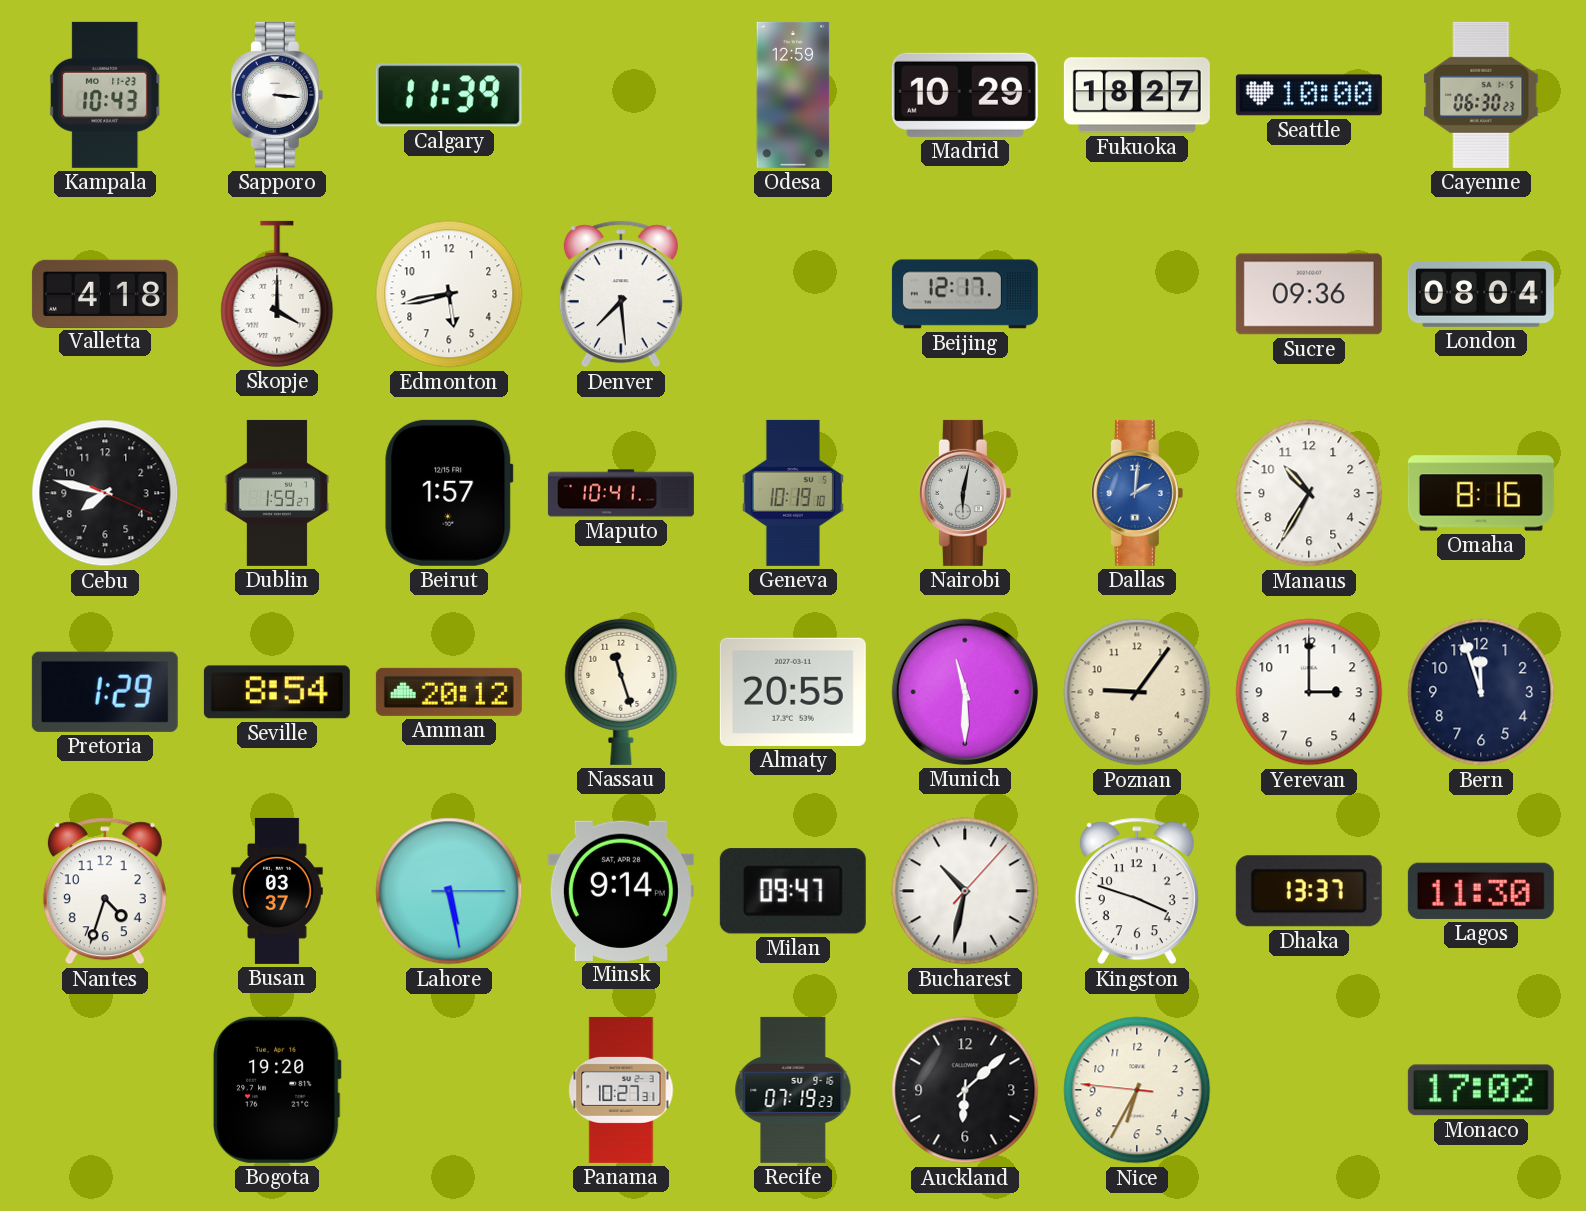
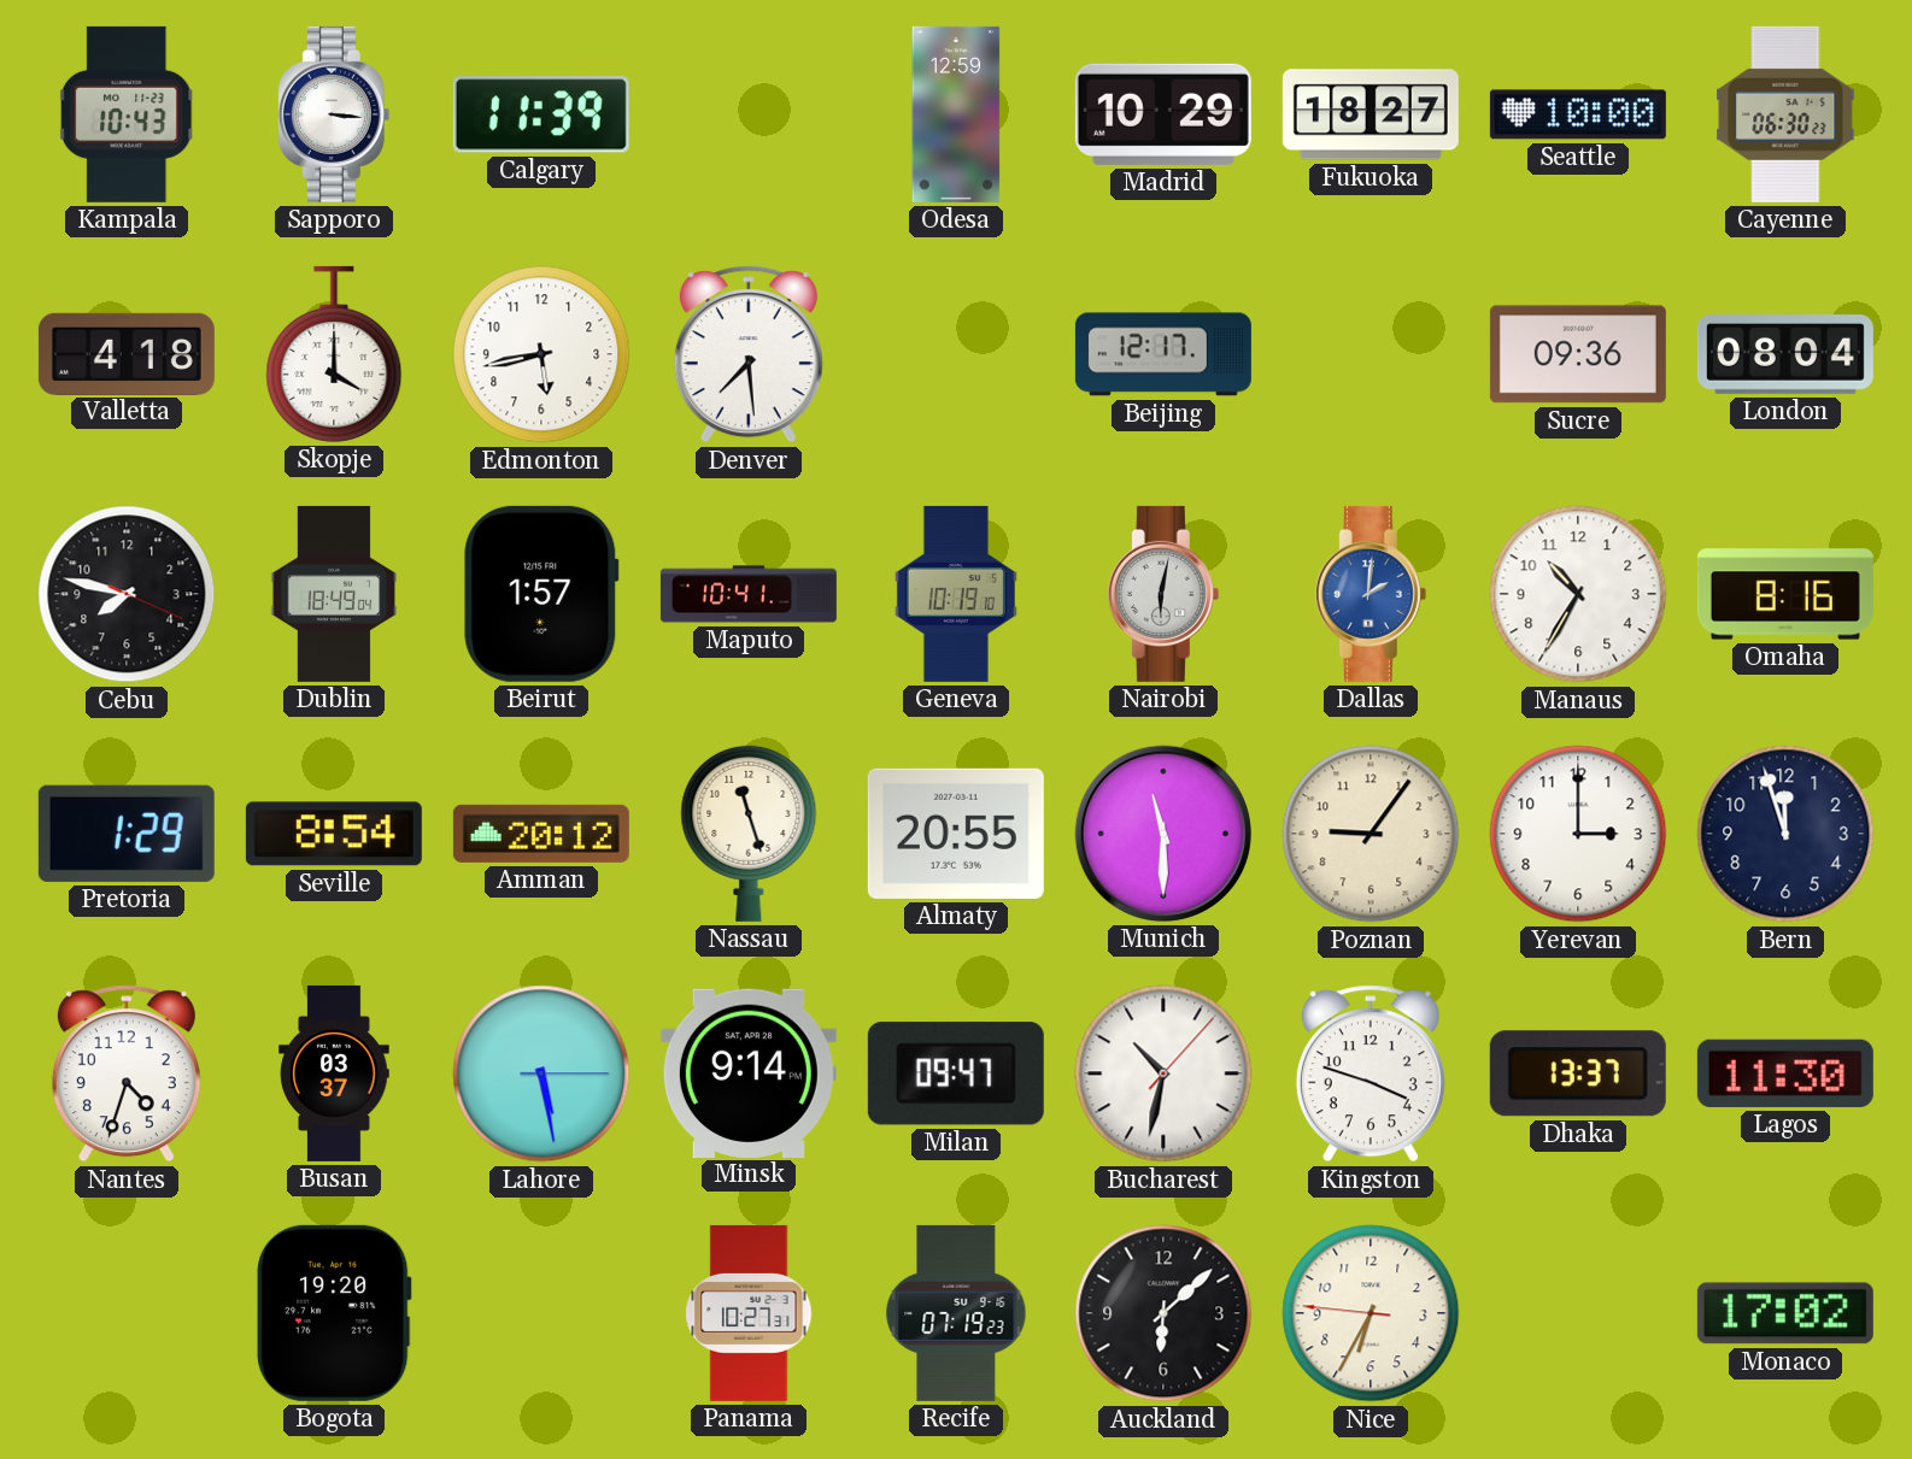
Dublin: 1:59 -> 18:49
